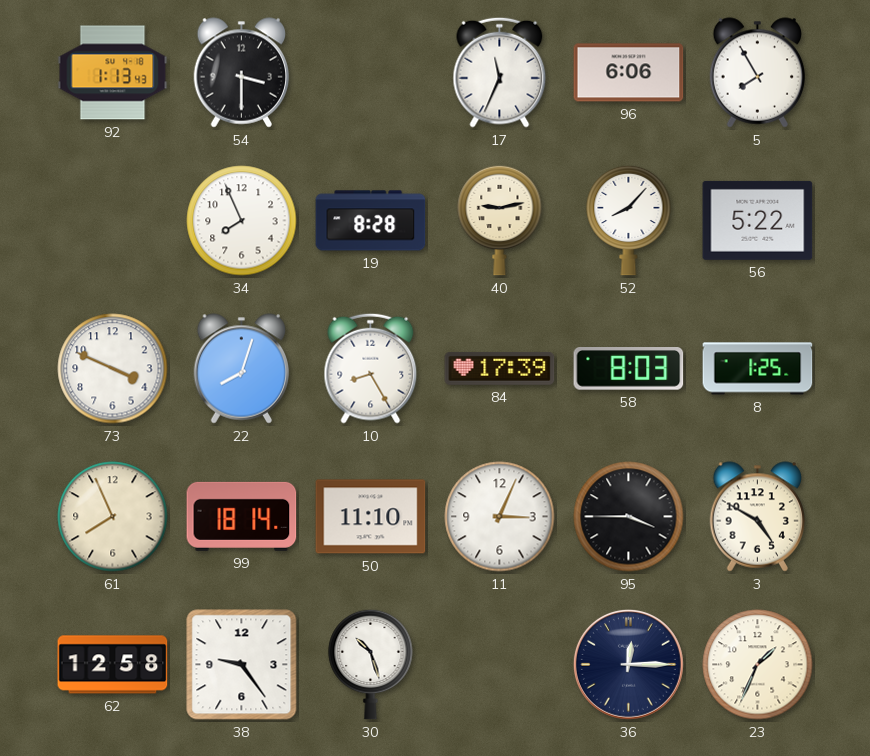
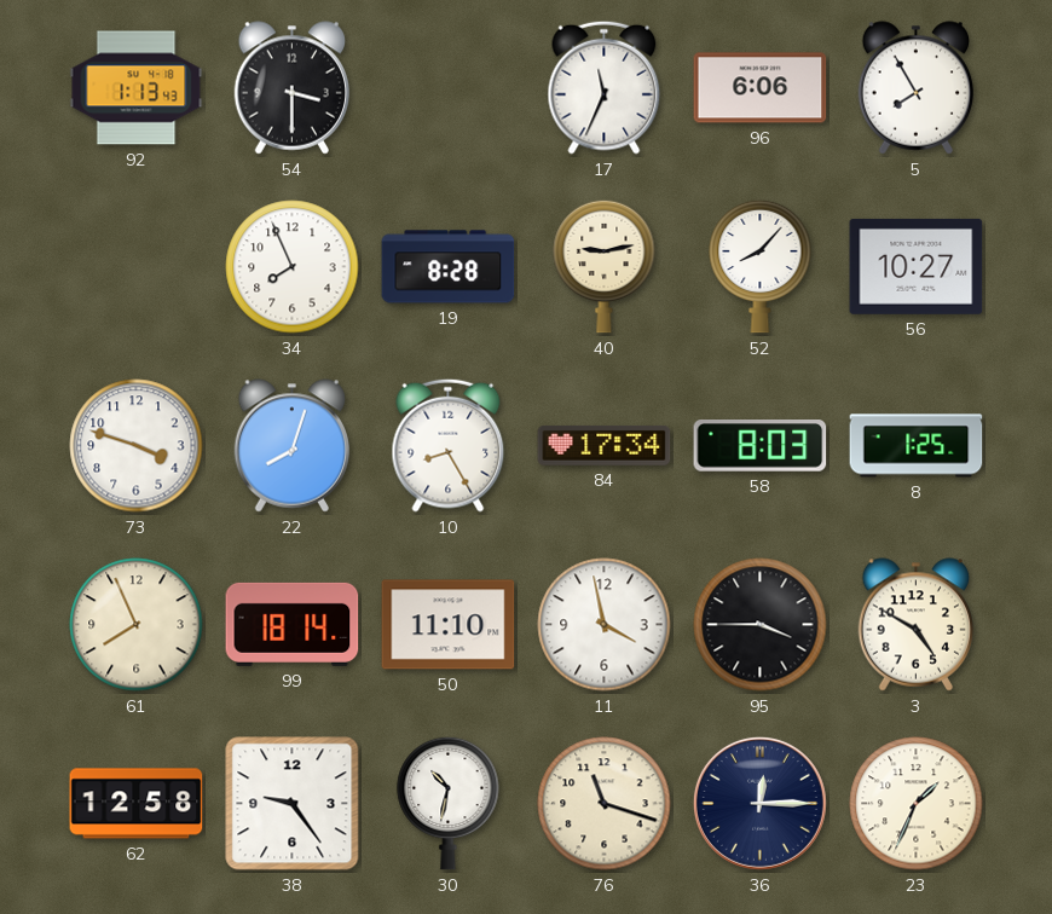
56: 5:22 -> 10:27
73: 3:49 -> 3:48
84: 17:39 -> 17:34
11: 3:04 -> 3:58
30: 10:27 -> 10:32
76: none -> 11:18
